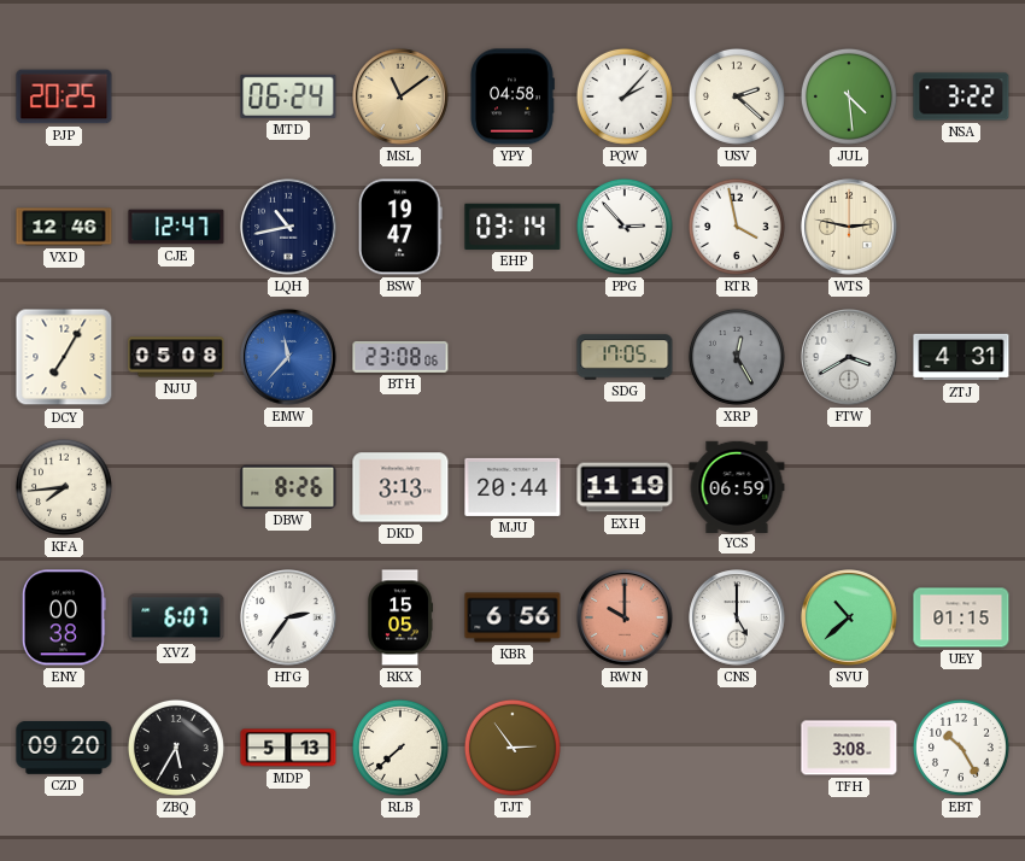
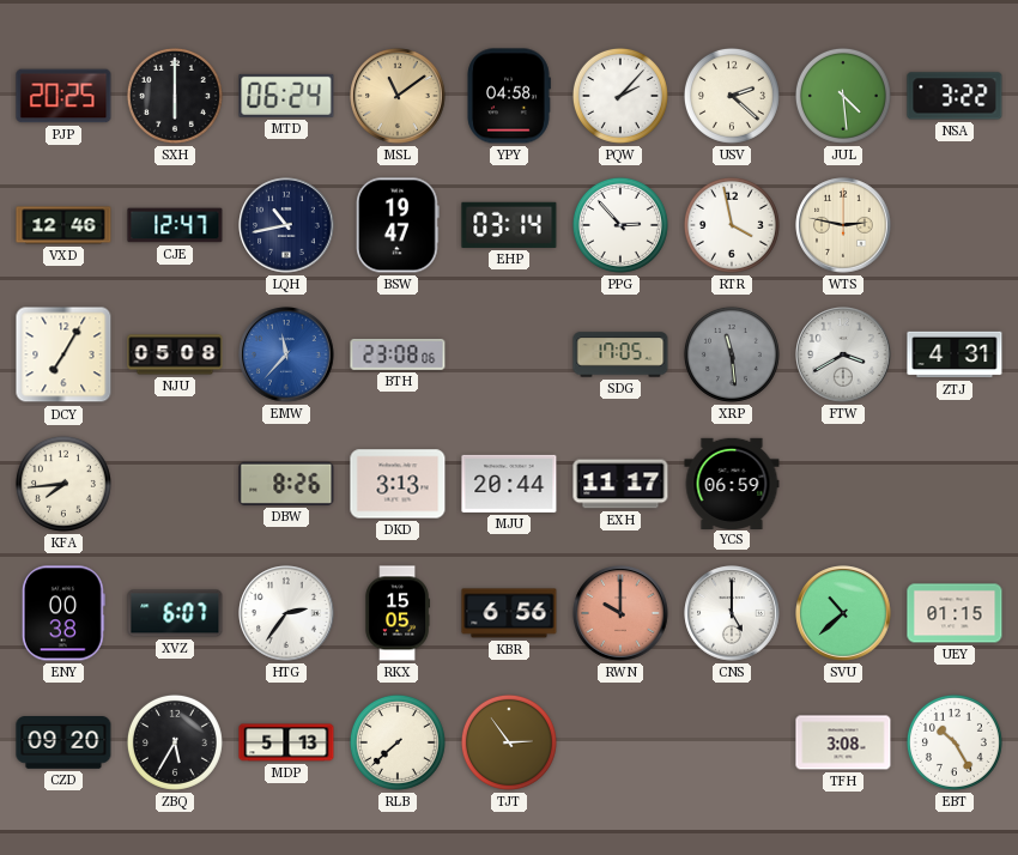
SXH: none -> 6:00
XRP: 12:25 -> 11:29
EXH: 11:19 -> 11:17
